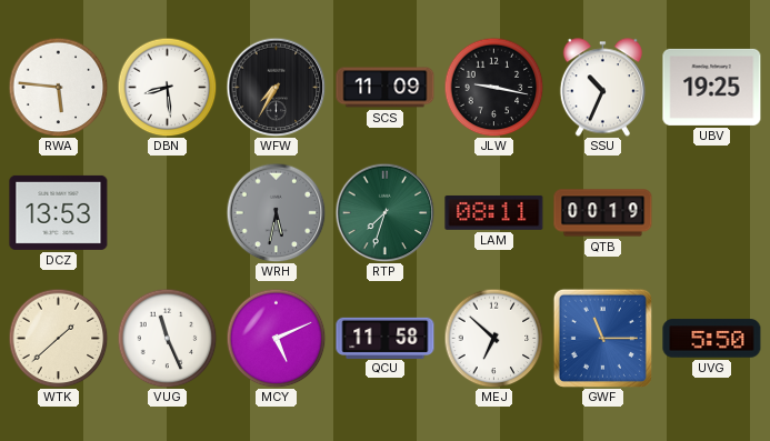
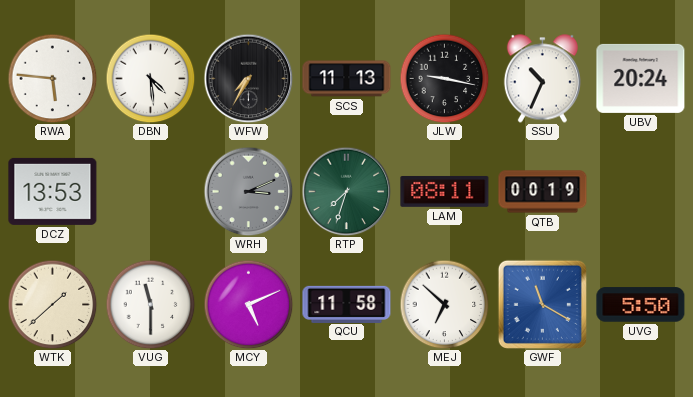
DBN: 8:29 -> 4:29
SCS: 11:09 -> 11:13
UBV: 19:25 -> 20:24
WRH: 5:32 -> 3:11
VUG: 11:26 -> 11:30
GWF: 11:15 -> 11:20
